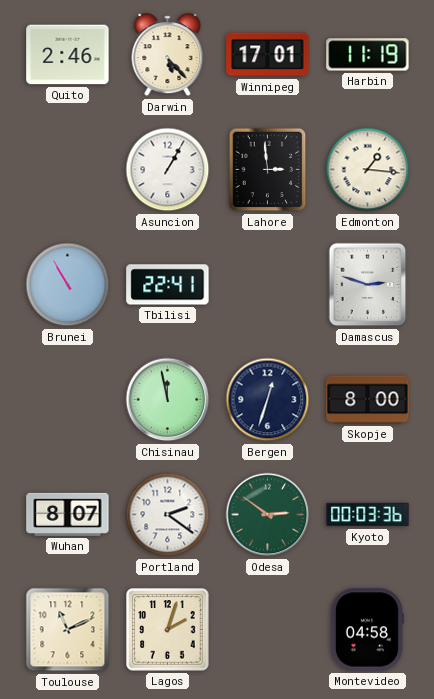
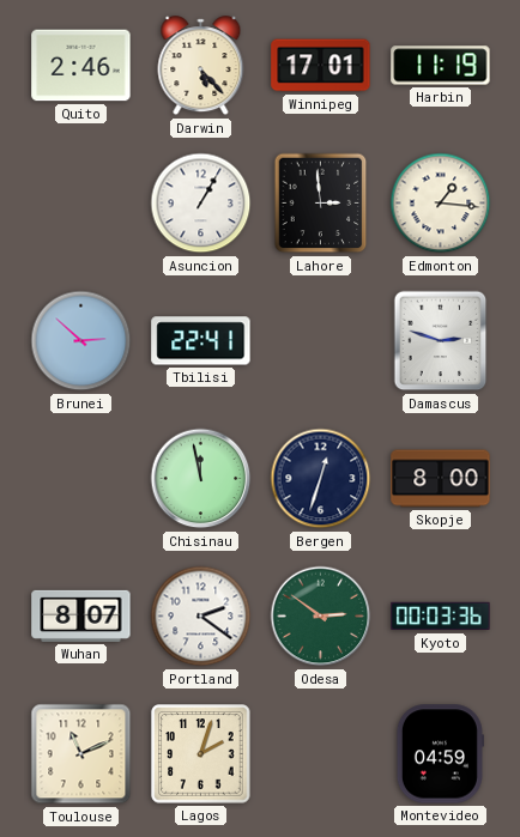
Brunei: 10:55 -> 2:52
Montevideo: 04:58 -> 04:59
